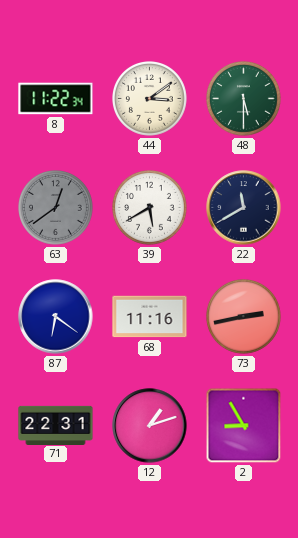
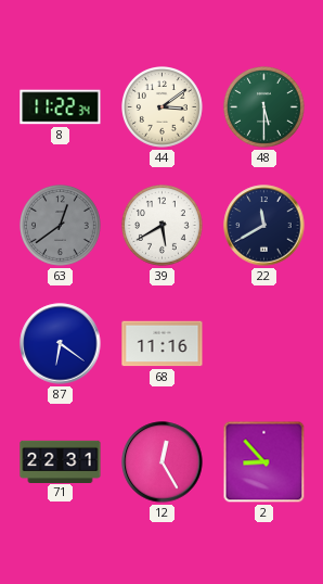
73: 2:43 -> none
12: 1:12 -> 12:25
2: 8:55 -> 8:53
